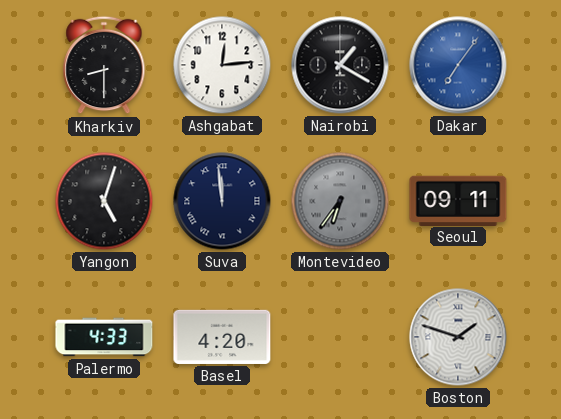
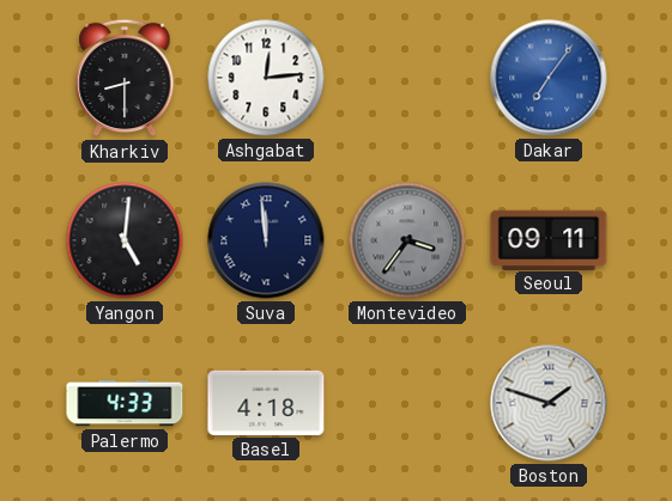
Nairobi: 1:20 -> none
Yangon: 5:03 -> 5:01
Montevideo: 6:36 -> 3:36
Basel: 4:20 -> 4:18
